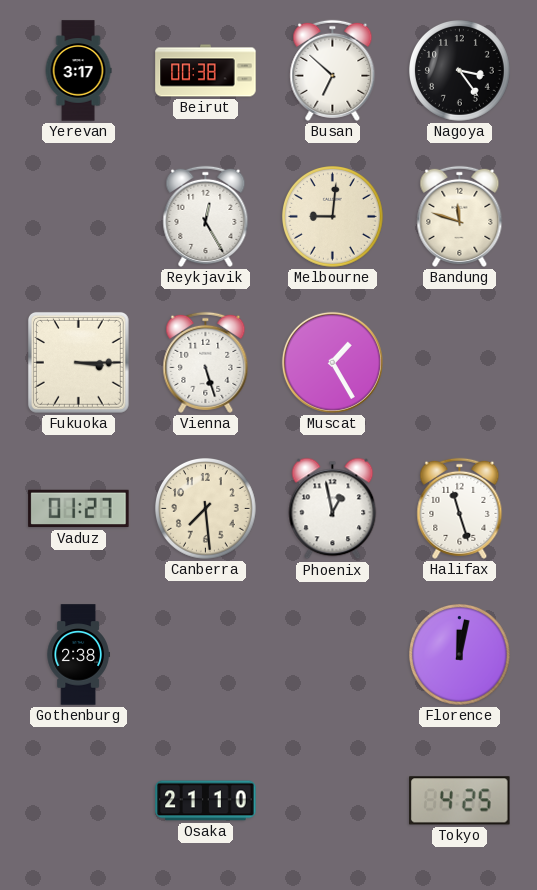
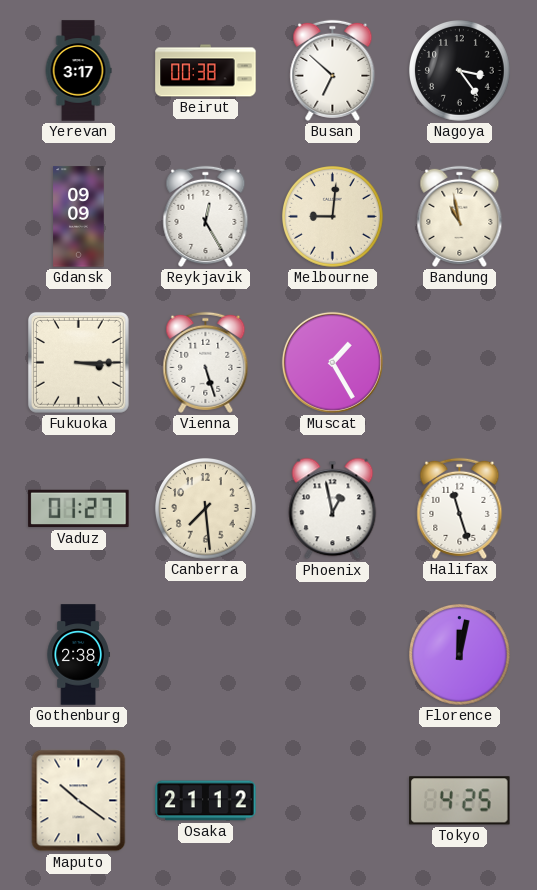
Gdansk: none -> 09:09
Bandung: 11:48 -> 10:58
Maputo: none -> 10:21
Osaka: 21:10 -> 21:12
